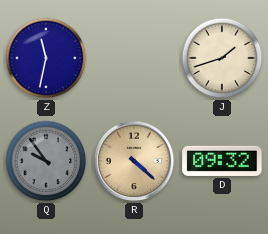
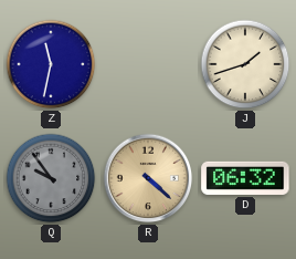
D: 09:32 -> 06:32
